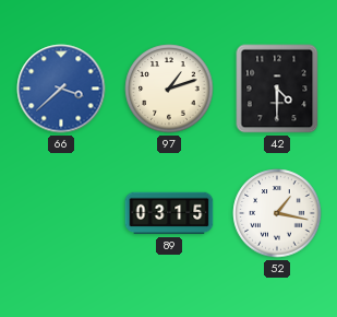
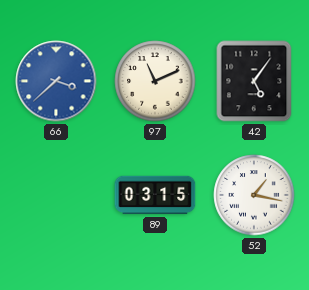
97: 1:12 -> 11:11
42: 4:30 -> 5:06
